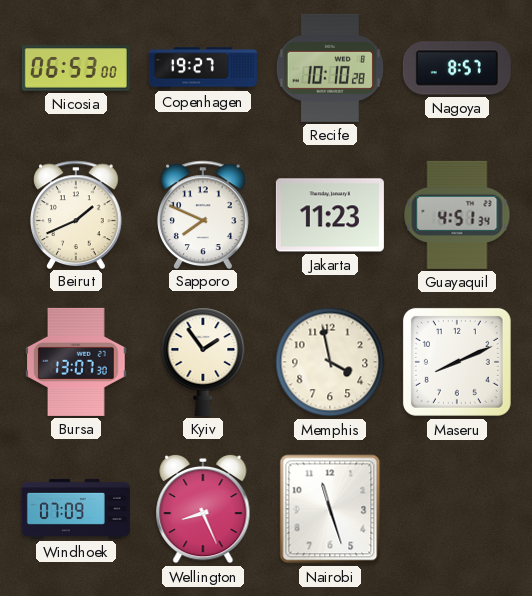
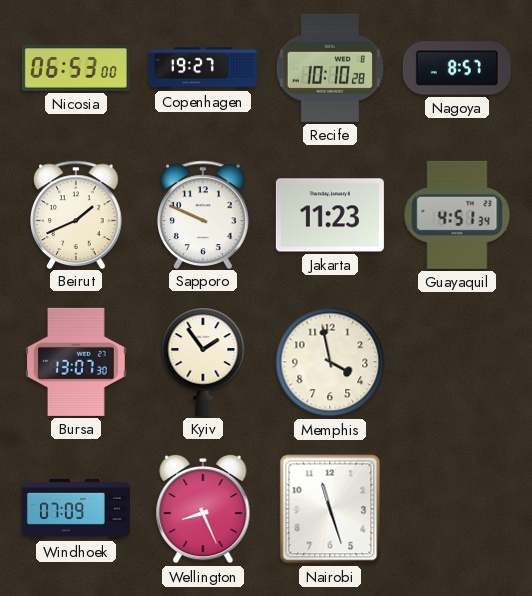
Sapporo: 7:49 -> 9:49
Maseru: 8:11 -> none
